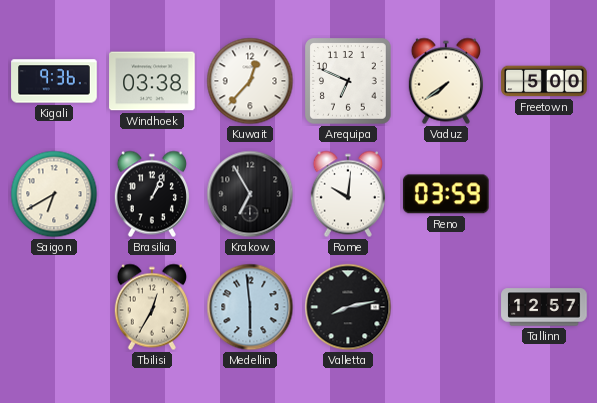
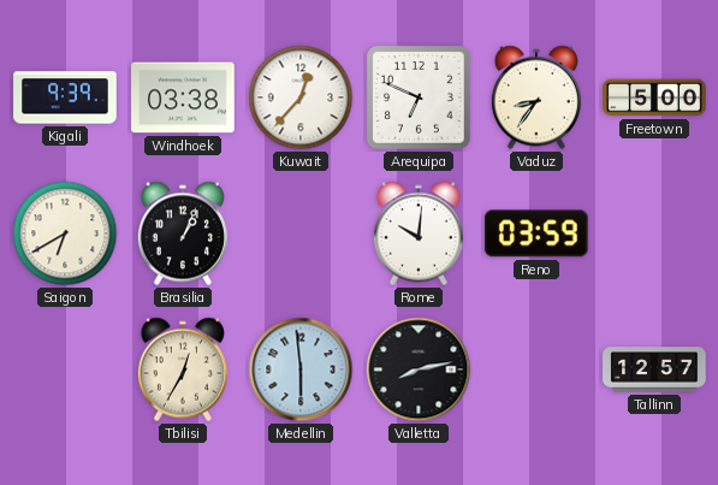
Kigali: 9:36 -> 9:39
Vaduz: 7:39 -> 8:36
Krakow: 6:55 -> none
